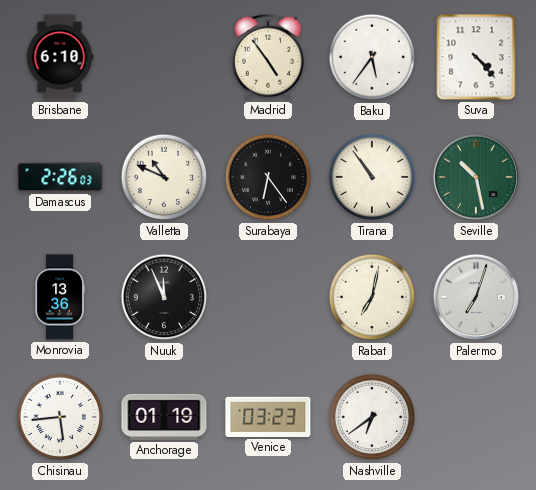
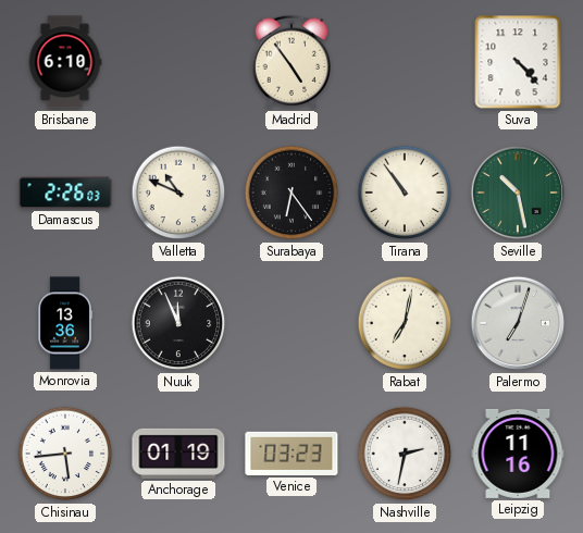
Baku: 5:36 -> none
Nashville: 6:39 -> 2:32
Leipzig: none -> 11:16
